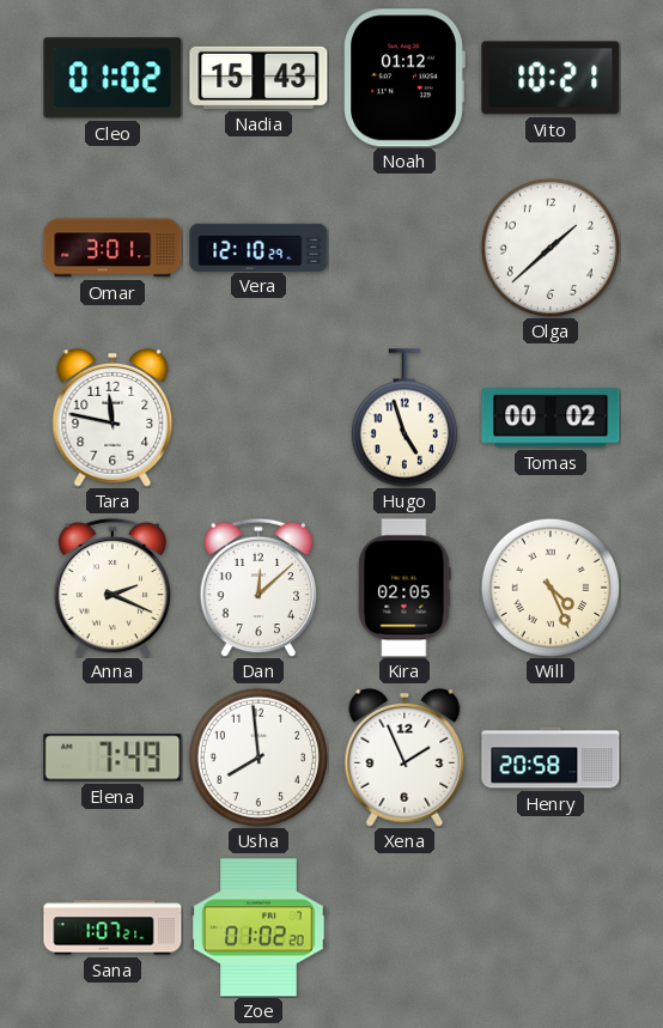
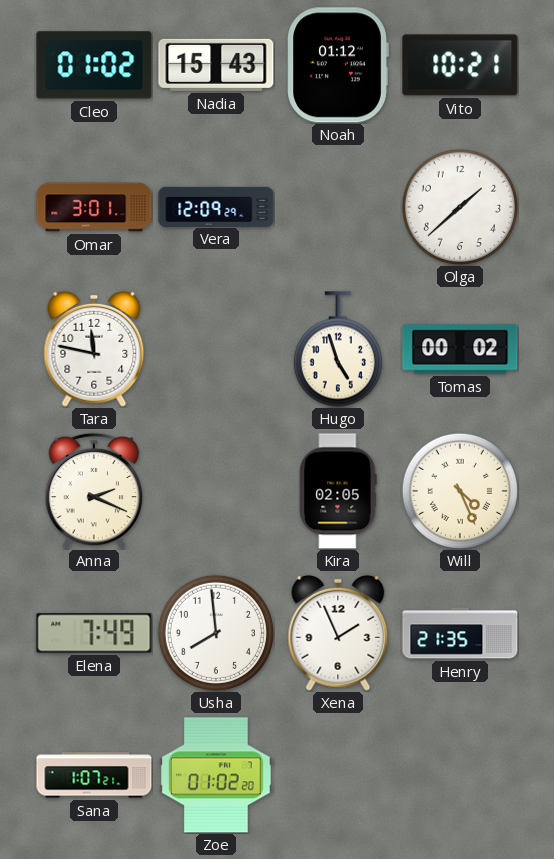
Vera: 12:10 -> 12:09
Dan: 12:08 -> none
Henry: 20:58 -> 21:35
